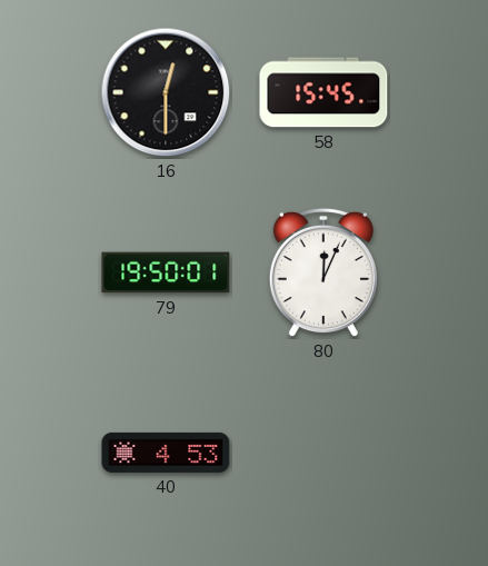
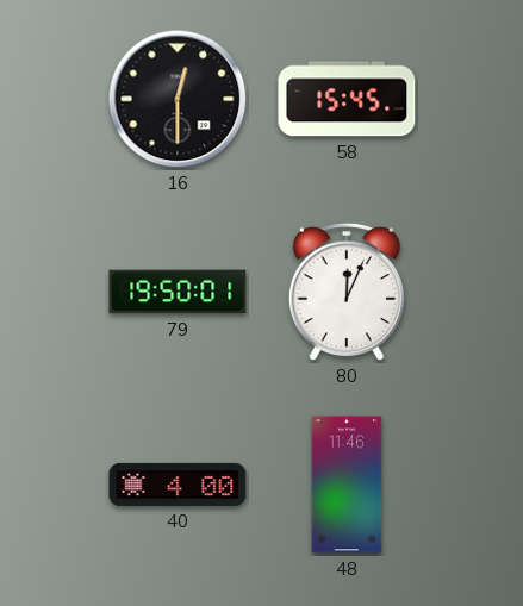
40: 4:53 -> 4:00
48: none -> 11:46
